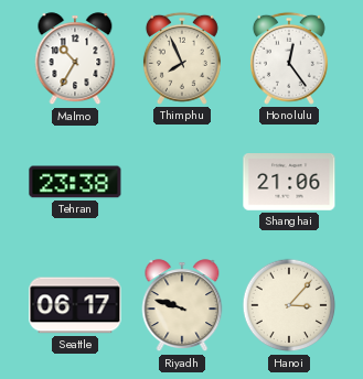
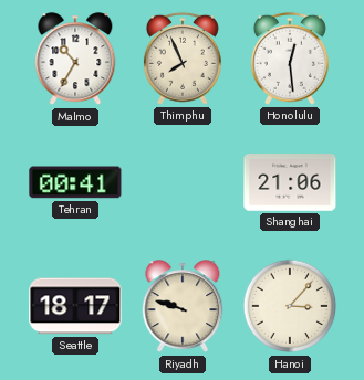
Honolulu: 12:24 -> 12:29
Tehran: 23:38 -> 00:41
Seattle: 06:17 -> 18:17
